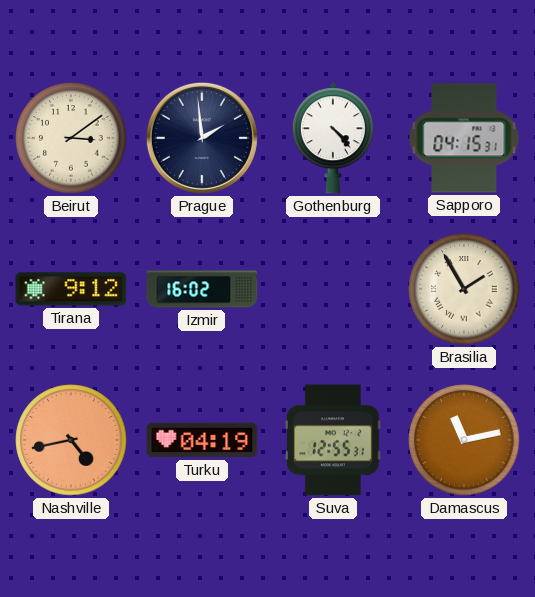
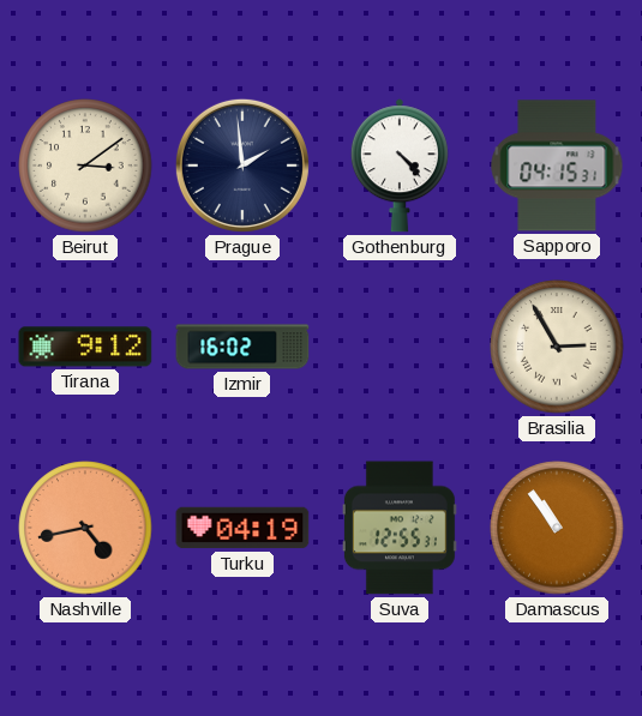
Brasilia: 1:55 -> 2:55
Damascus: 11:13 -> 10:54
